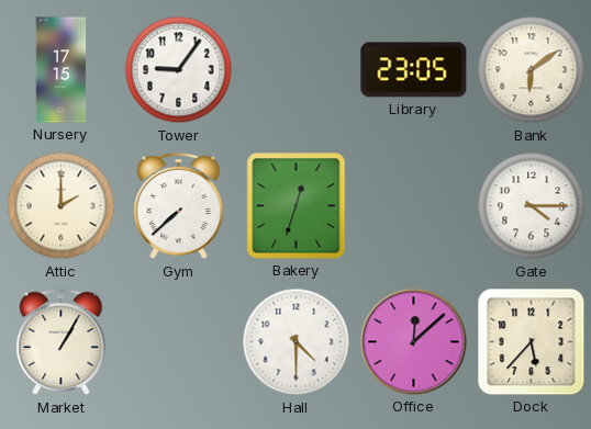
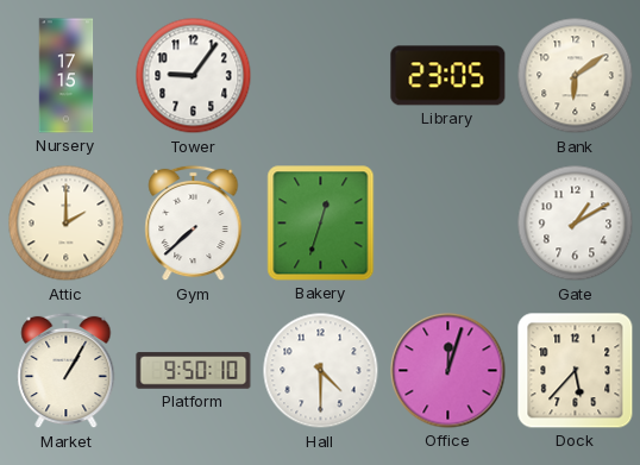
Gate: 4:15 -> 1:10
Platform: none -> 9:50
Office: 12:08 -> 12:03
